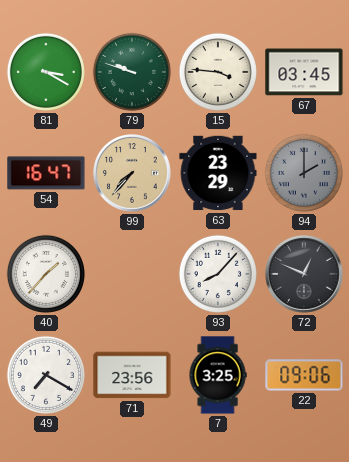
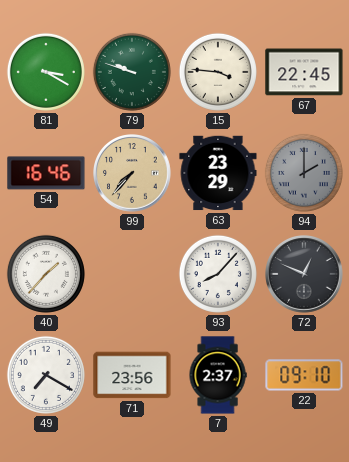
67: 03:45 -> 22:45
54: 16:47 -> 16:46
7: 3:25 -> 2:37
22: 09:06 -> 09:10
